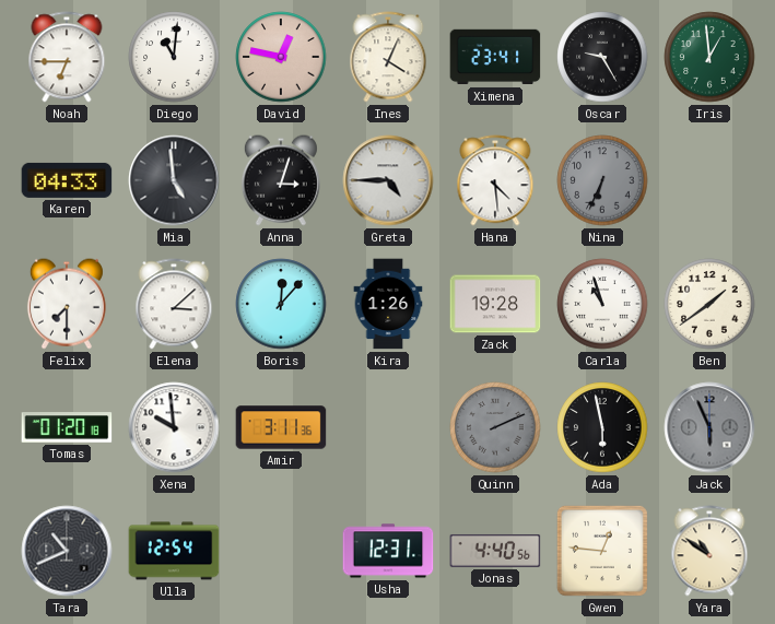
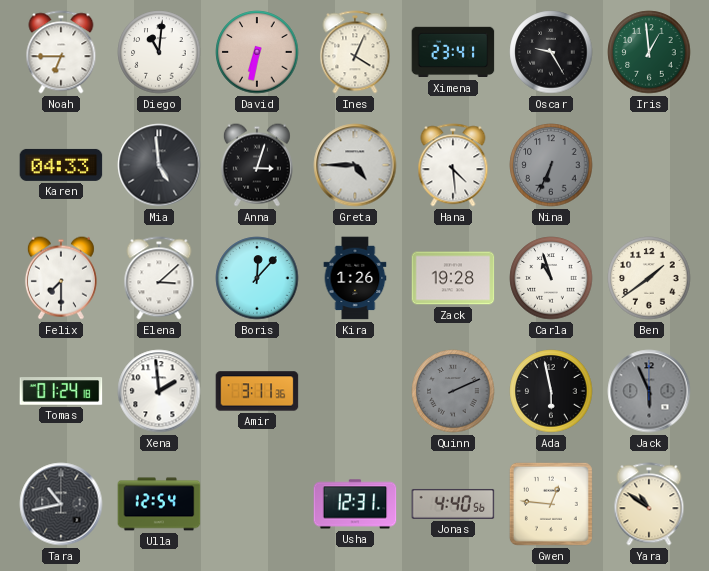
David: 12:47 -> 6:32
Tomas: 01:20 -> 01:24
Xena: 9:59 -> 1:59
Tara: 10:41 -> 10:43
